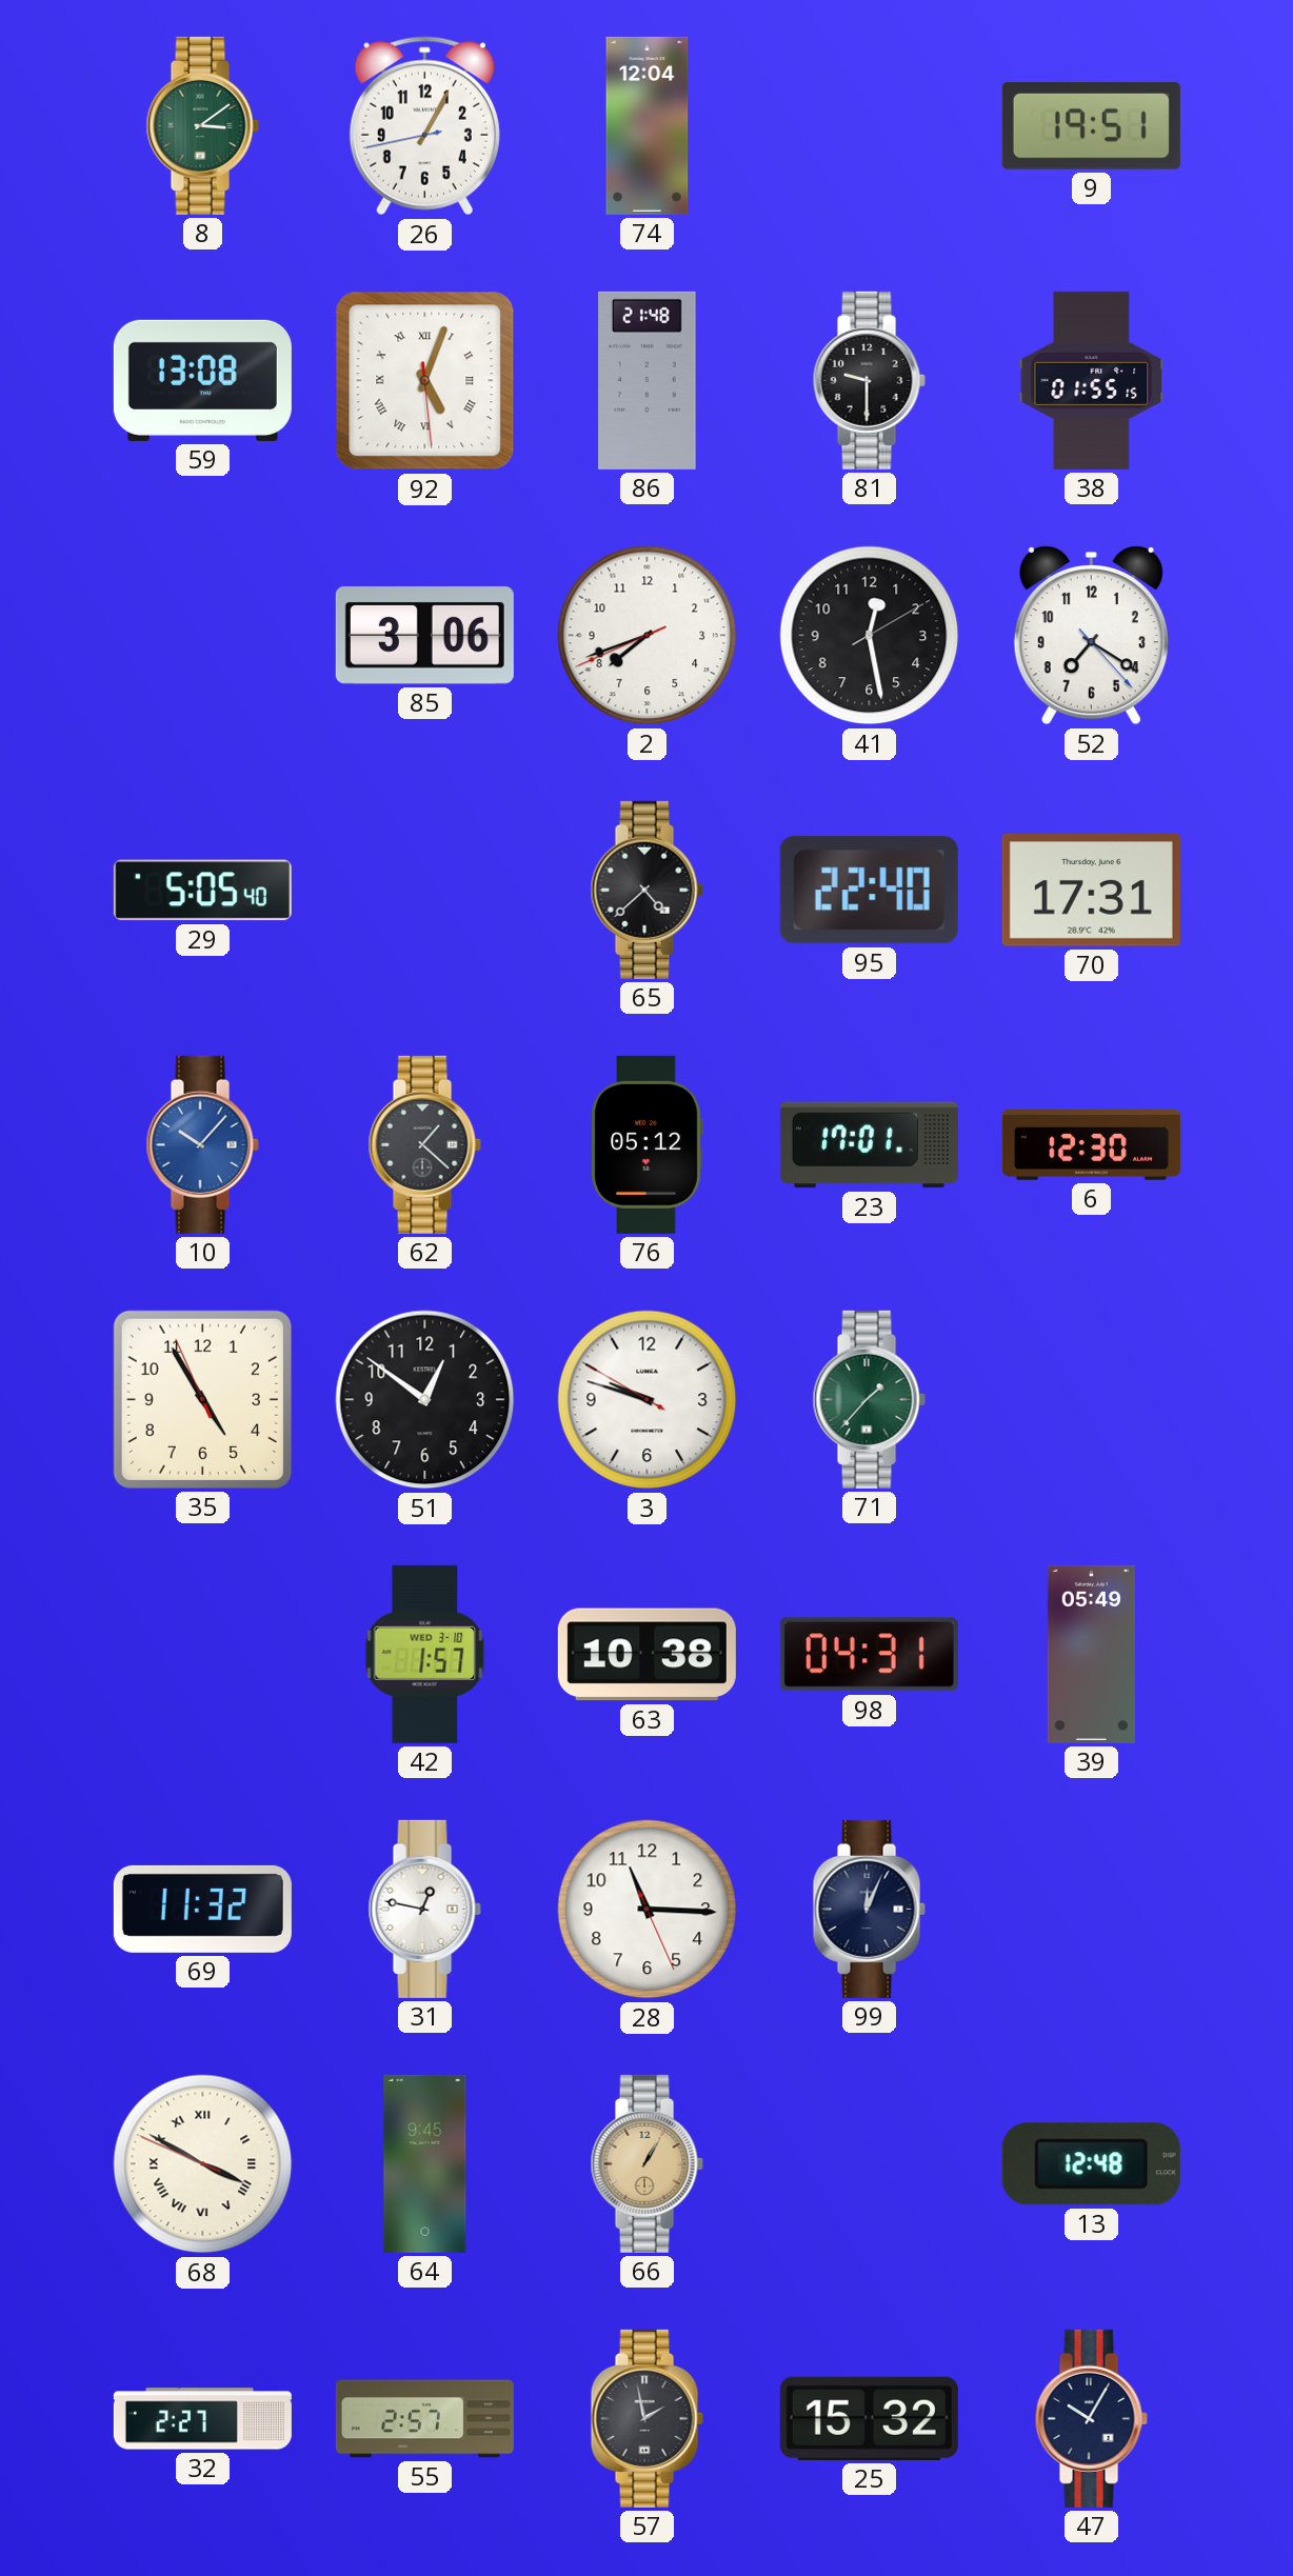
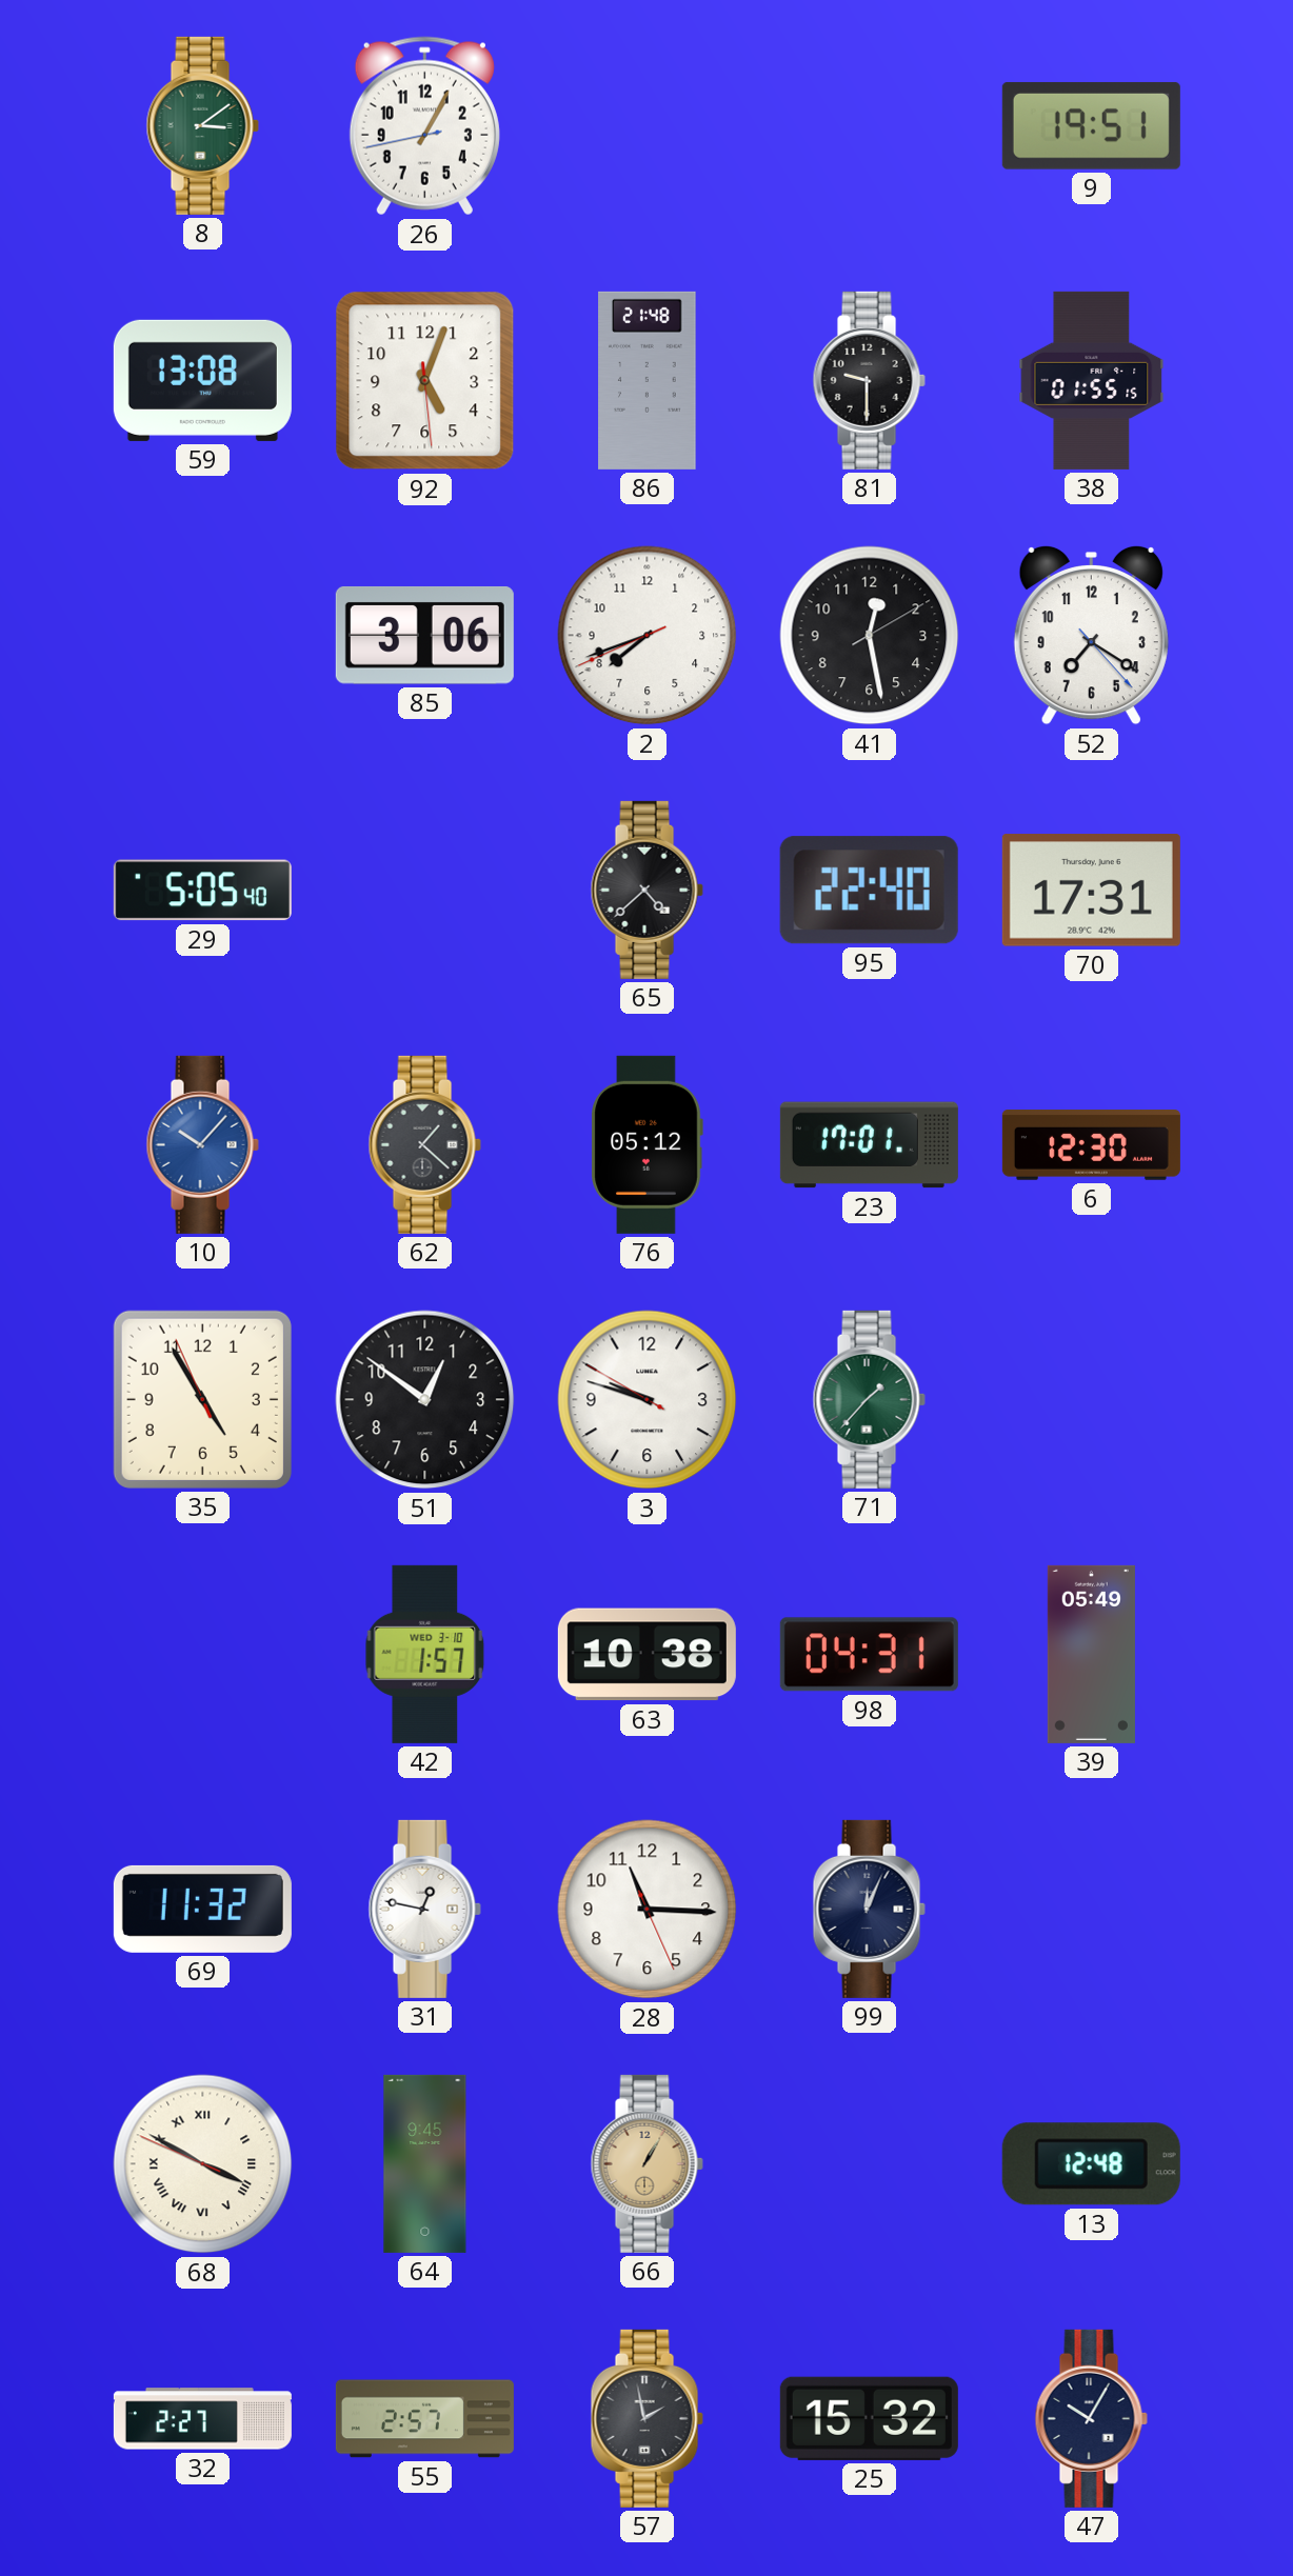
74: 12:04 -> none
92 numerals: Roman -> Arabic
